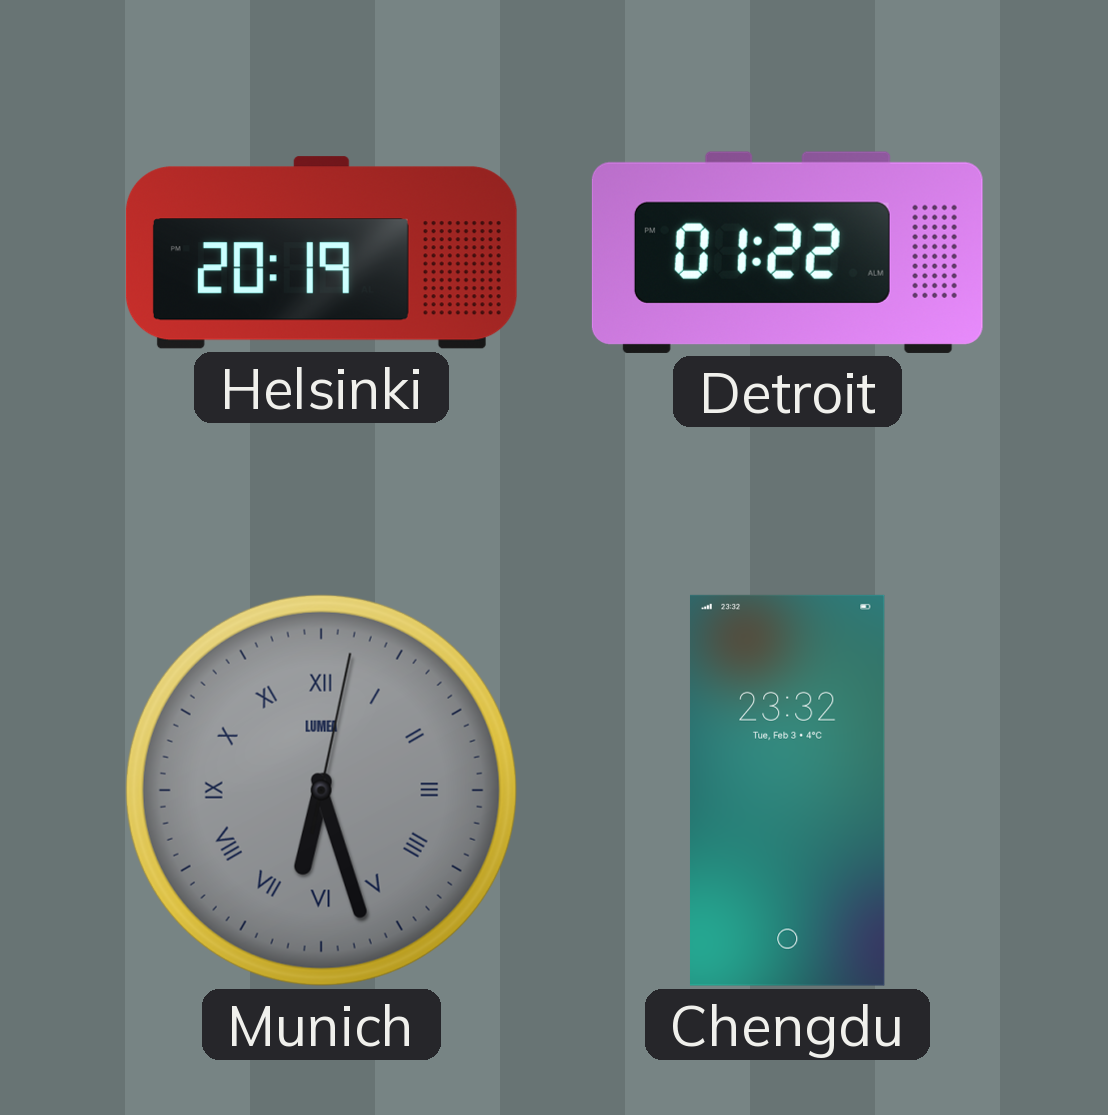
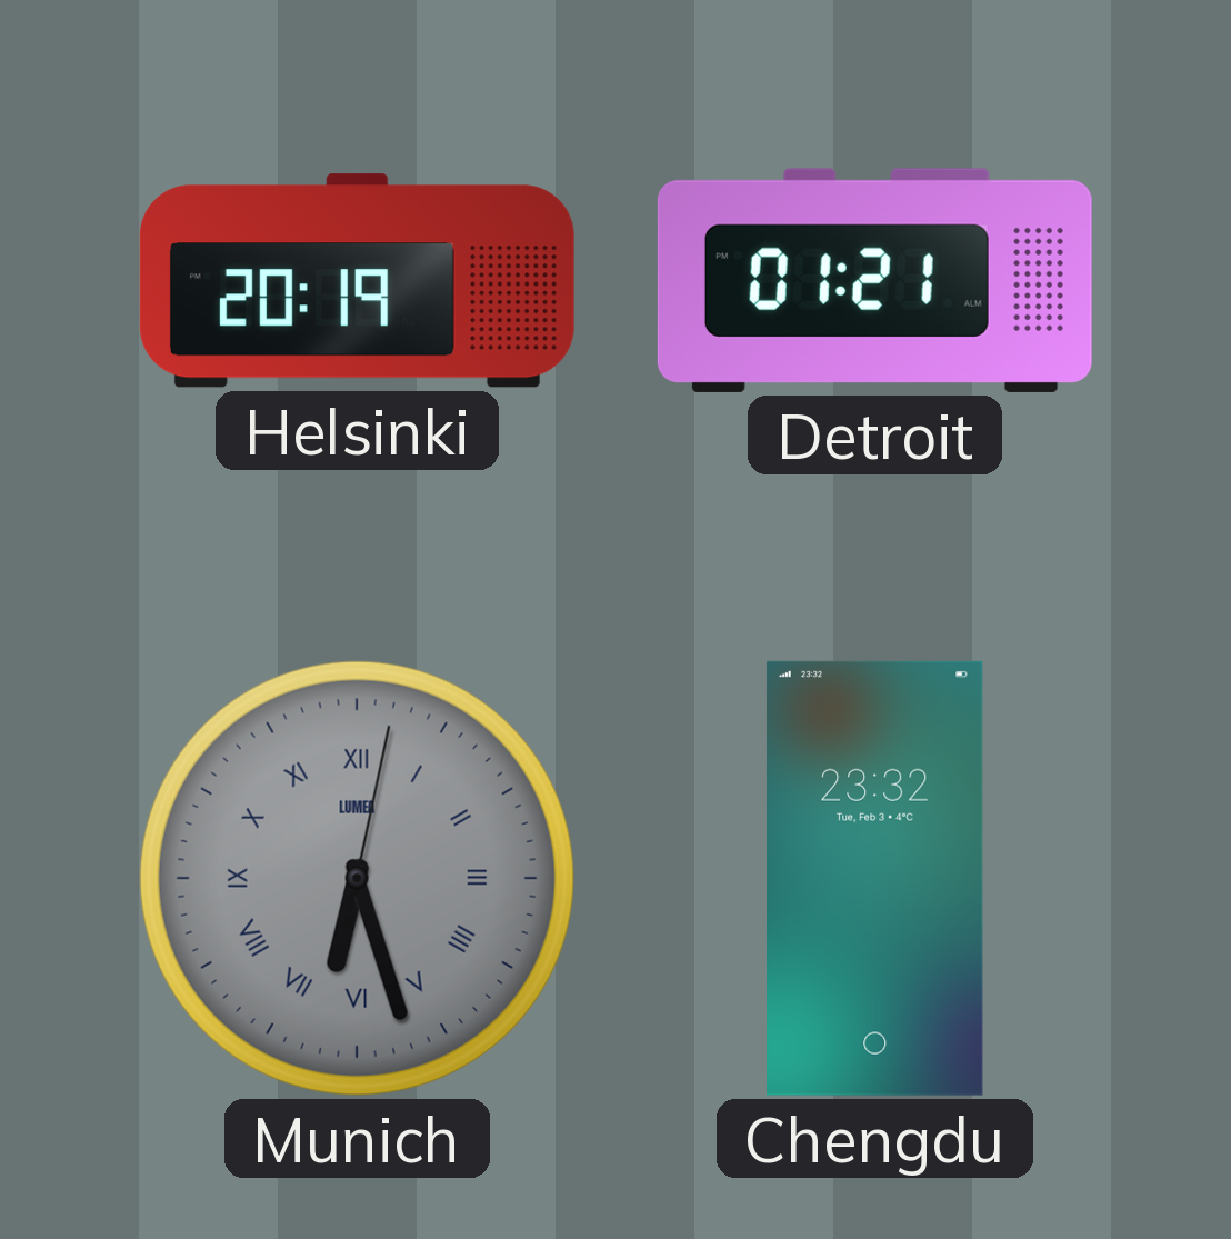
Detroit: 01:22 -> 01:21
